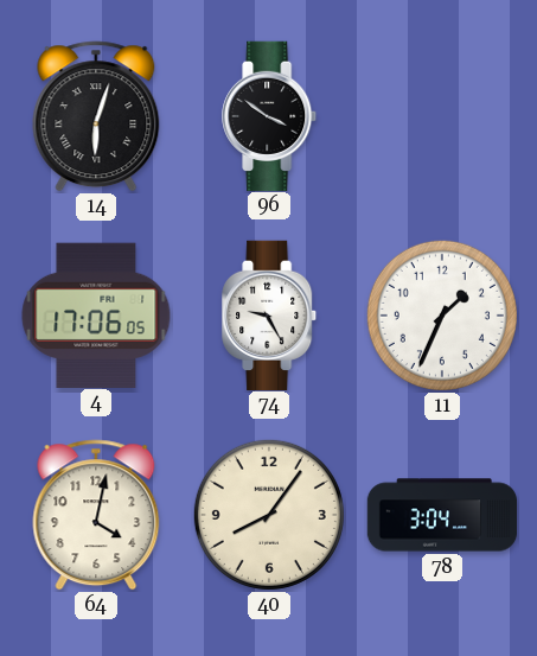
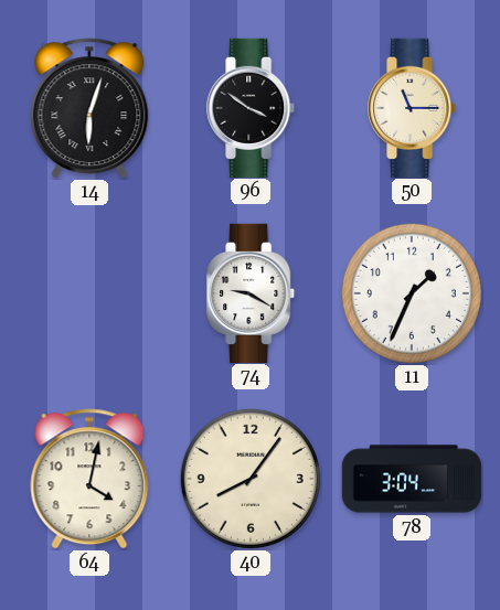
50: none -> 11:15
4: 17:06 -> none
74: 9:25 -> 9:20
